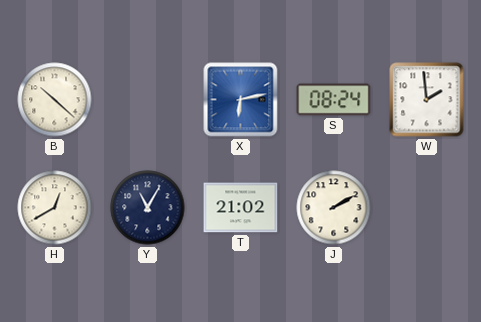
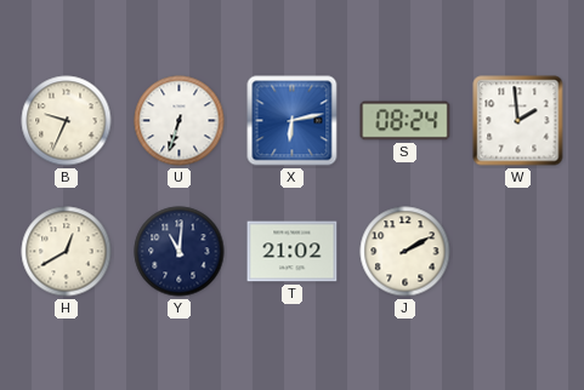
B: 10:22 -> 9:34
U: none -> 6:33
Y: 11:05 -> 11:01
